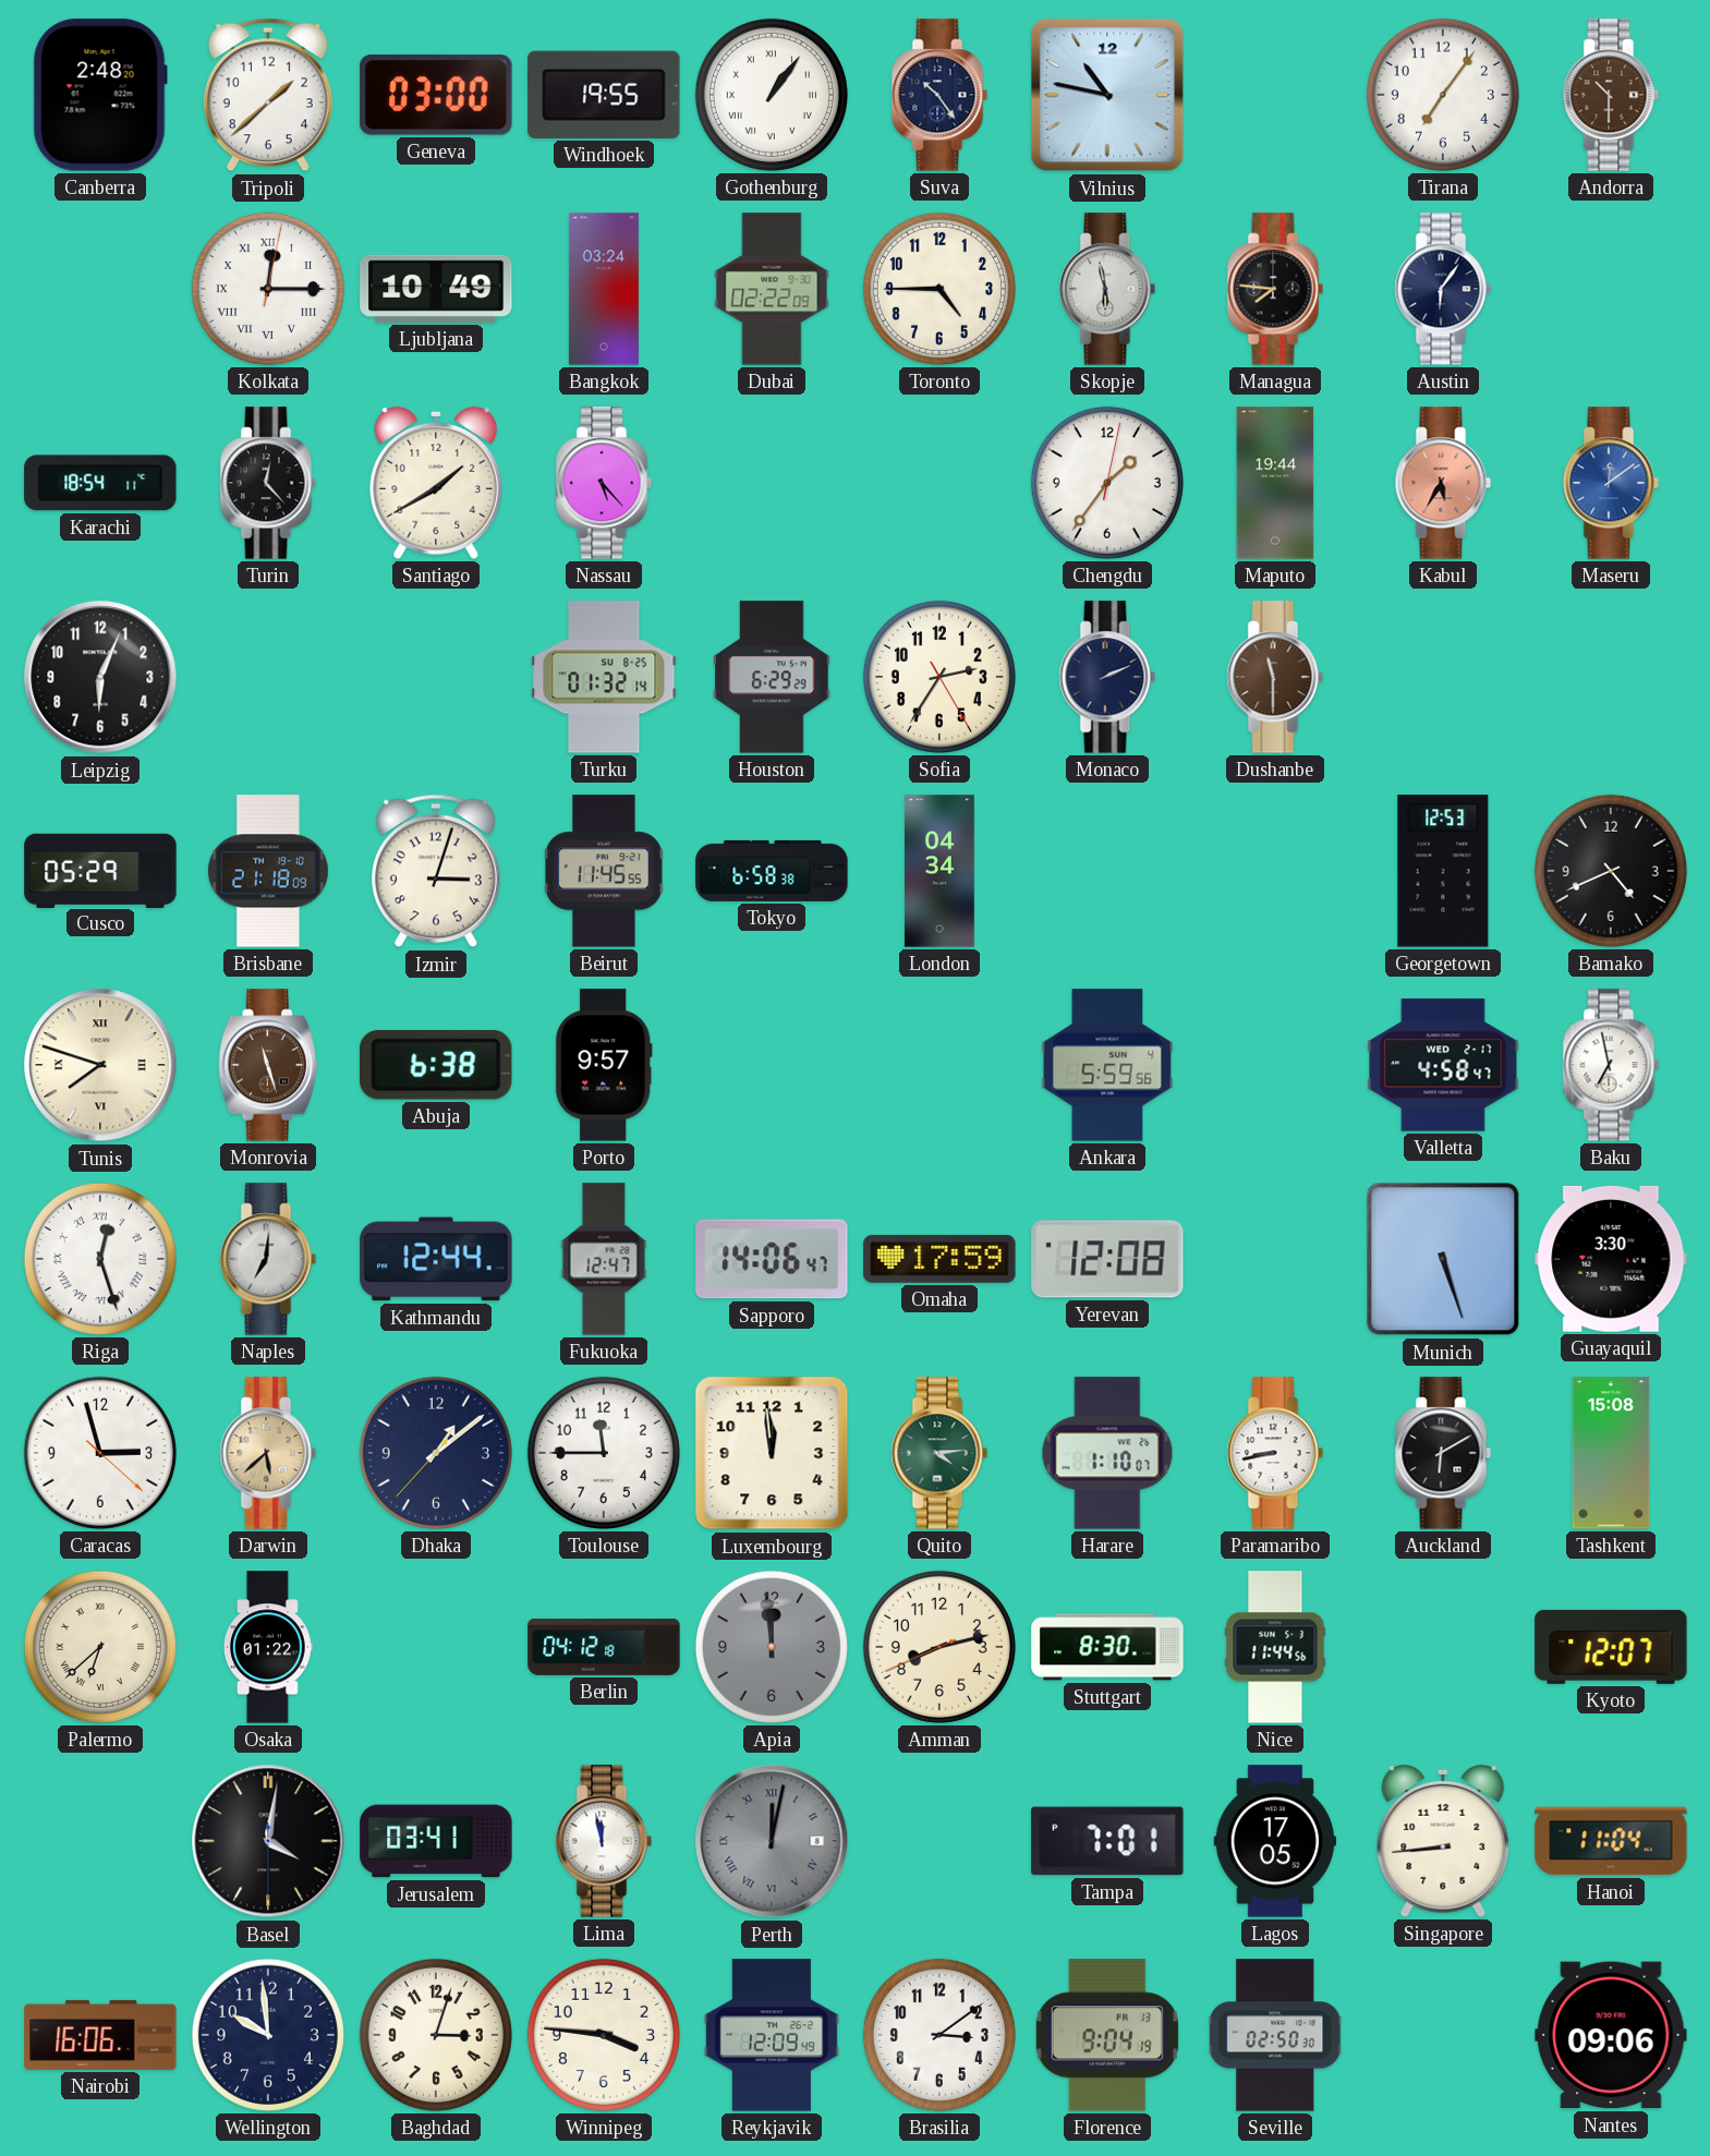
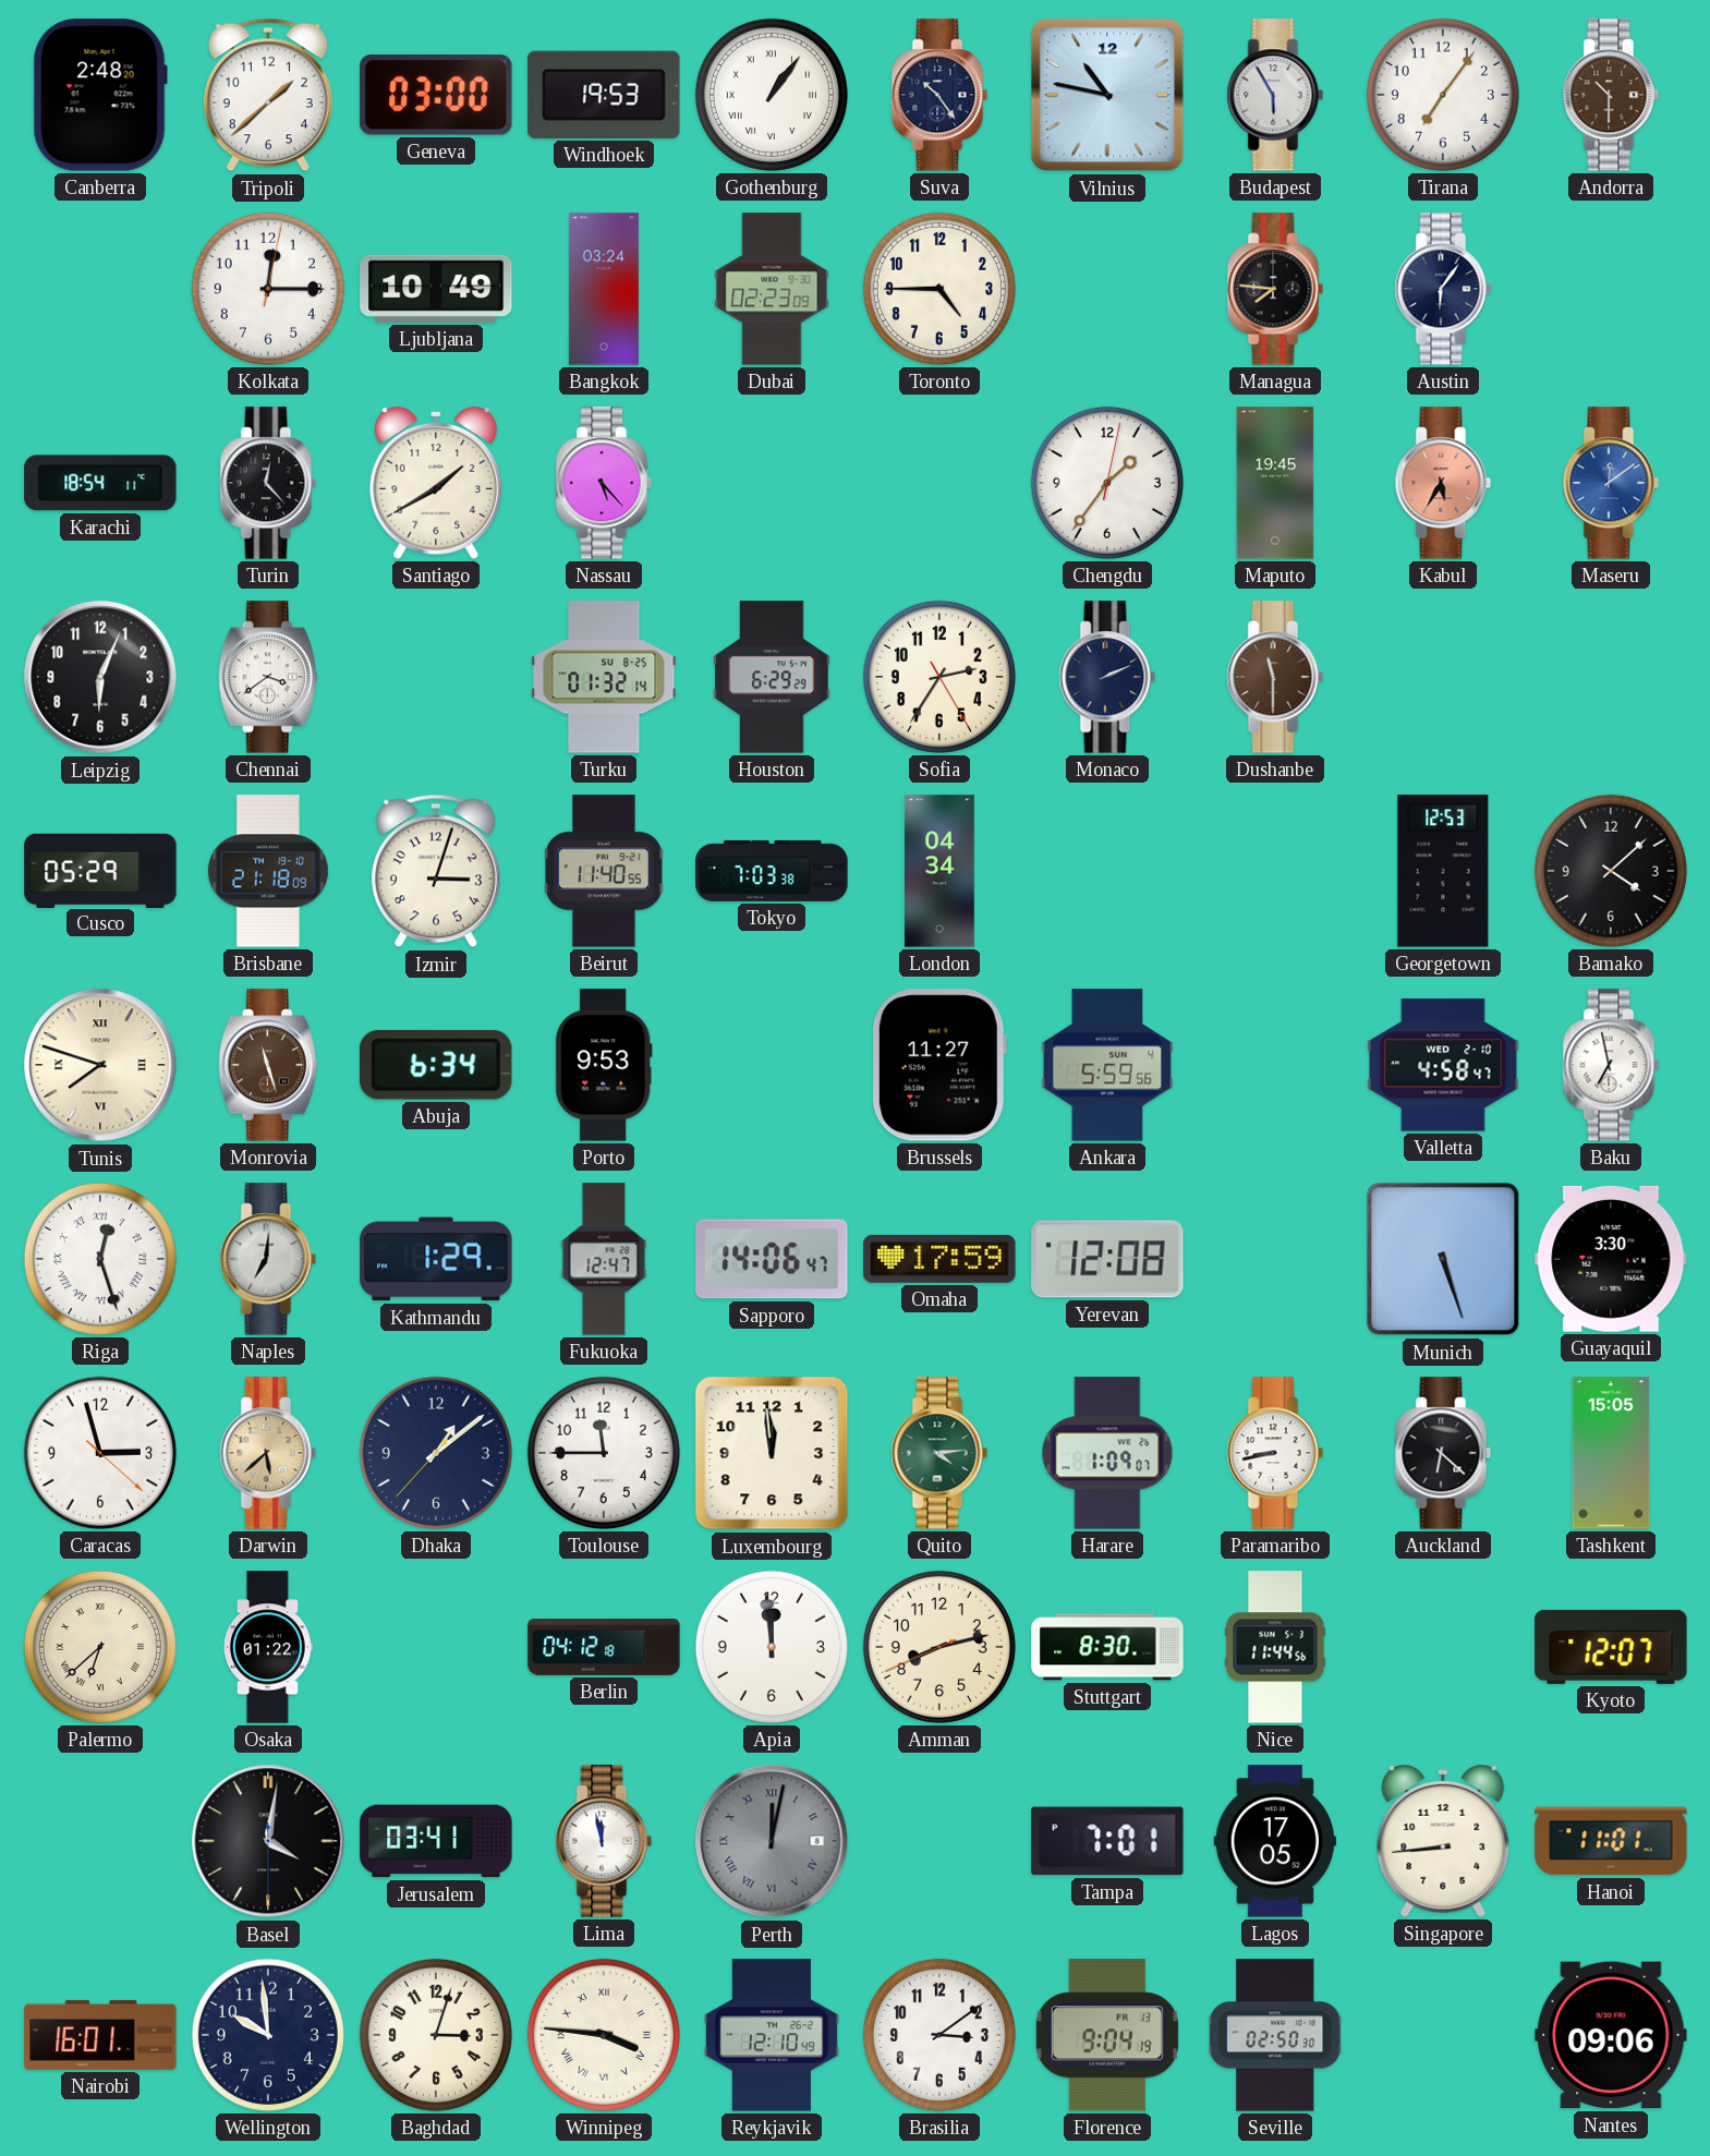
Windhoek: 19:55 -> 19:53
Budapest: none -> 5:55
Kolkata numerals: Roman -> Arabic
Dubai: 02:22 -> 02:23
Skopje: 5:58 -> none
Maputo: 19:44 -> 19:45
Chennai: none -> 3:39
Beirut: 11:45 -> 11:40
Tokyo: 6:58 -> 7:03
Bamako: 4:41 -> 4:08
Abuja: 6:38 -> 6:34
Porto: 9:57 -> 9:53
Brussels: none -> 11:27
Valletta date: WED 2-17 -> WED 2-10
Kathmandu: 12:44 -> 1:29
Harare: 1:10 -> 1:09
Auckland: 6:10 -> 6:22
Tashkent: 15:08 -> 15:05
Apia dial: grey -> white
Hanoi: 11:04 -> 11:01
Nairobi: 16:06 -> 16:01
Winnipeg numerals: Arabic -> Roman
Reykjavik: 12:09 -> 12:10
